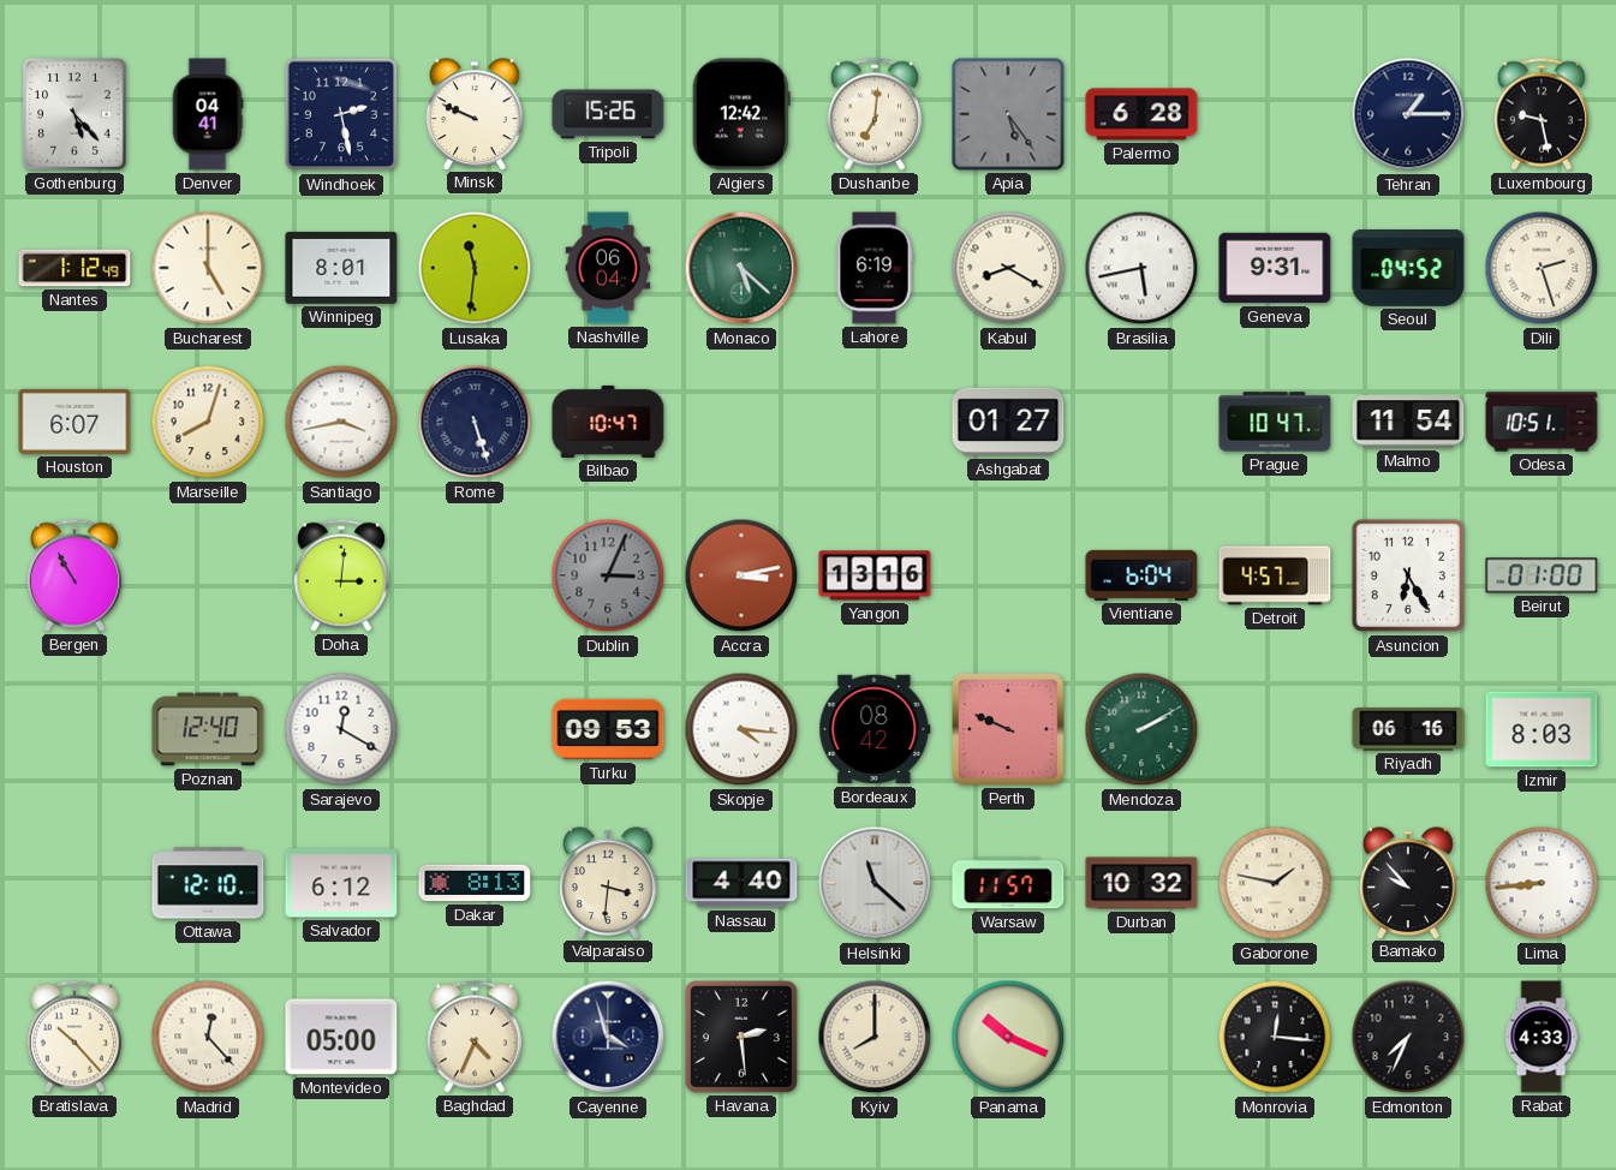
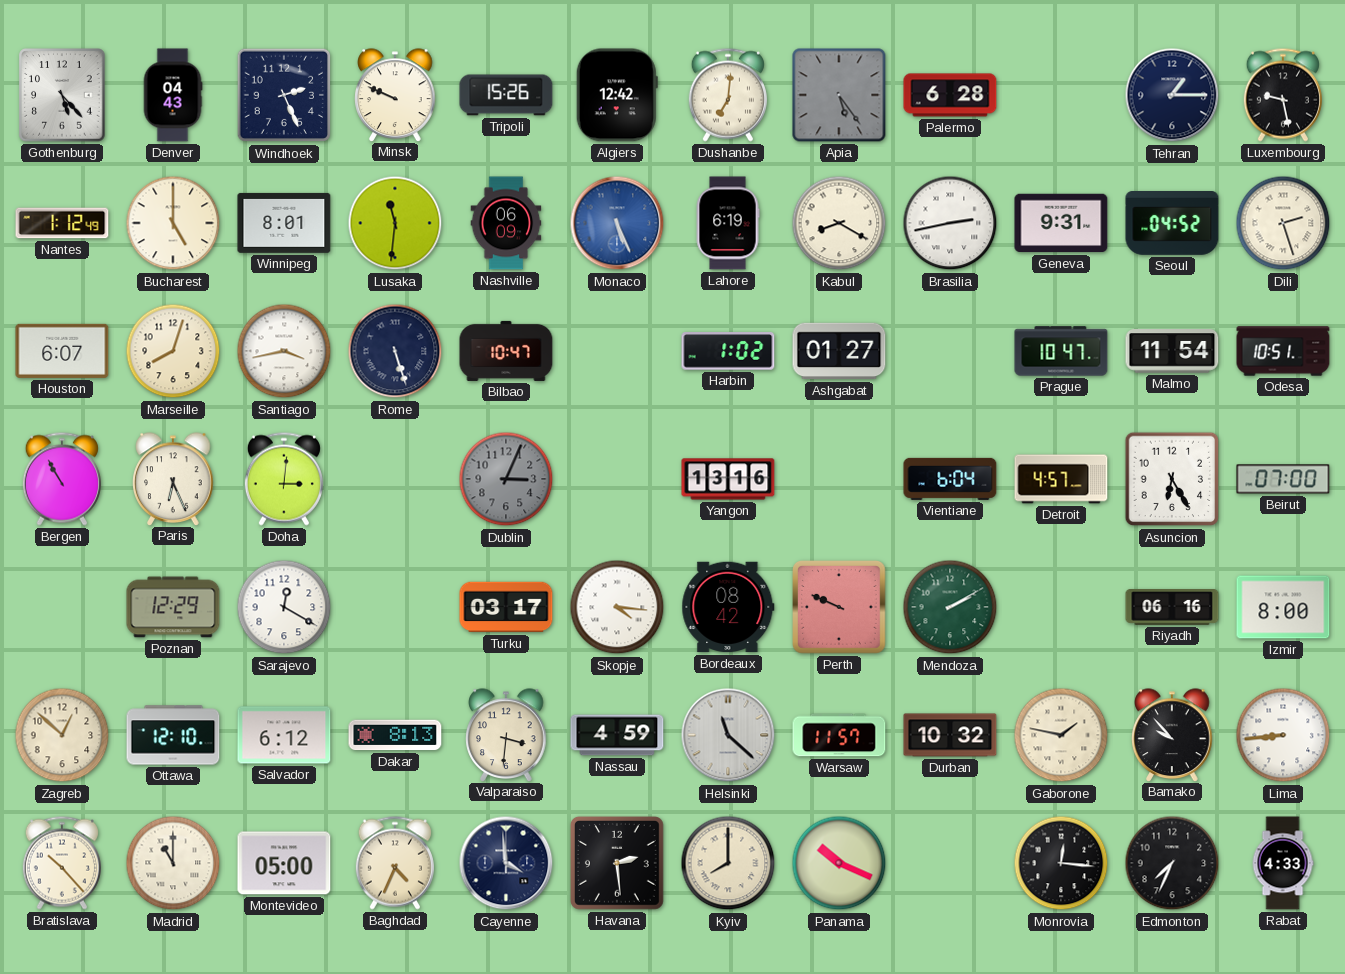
Denver: 04:41 -> 04:43
Windhoek: 2:28 -> 2:26
Nashville: 06:04 -> 06:09
Monaco: 5:22 -> 5:26
Monaco dial: green -> blue
Brasilia: 5:43 -> 2:43
Harbin: none -> 1:02
Paris: none -> 6:26
Accra: 3:13 -> none
Beirut: 01:00 -> 07:00
Poznan: 12:40 -> 12:29
Turku: 09:53 -> 03:17
Izmir: 8:03 -> 8:00
Zagreb: none -> 12:52
Nassau: 4:40 -> 4:59
Madrid: 12:23 -> 11:00
Cayenne: 3:57 -> 3:59
